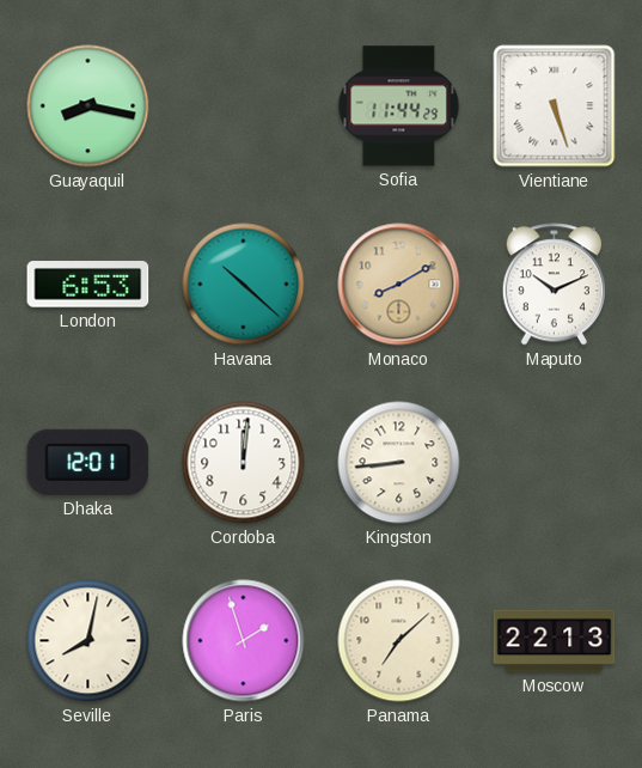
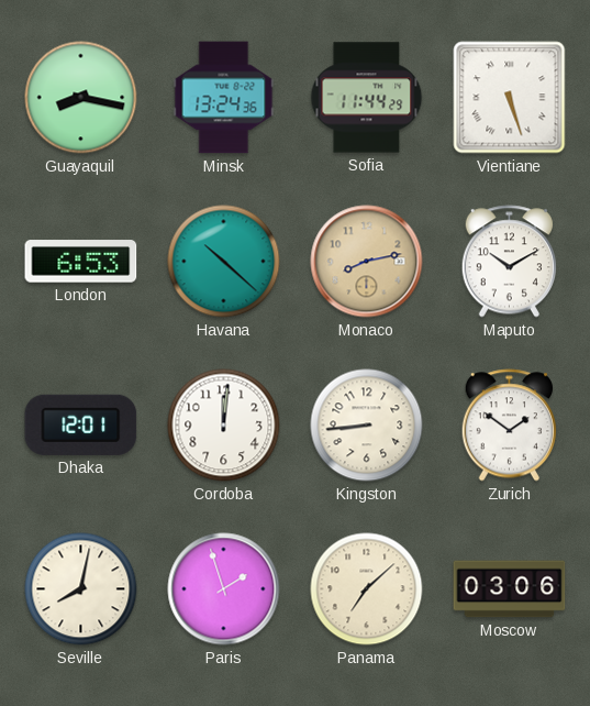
Minsk: none -> 13:24
Monaco: 8:10 -> 8:13
Maputo: 10:11 -> 10:10
Zurich: none -> 1:51
Moscow: 22:13 -> 03:06
